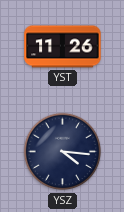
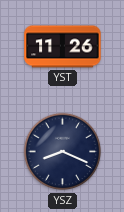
YSZ: 4:16 -> 8:19
